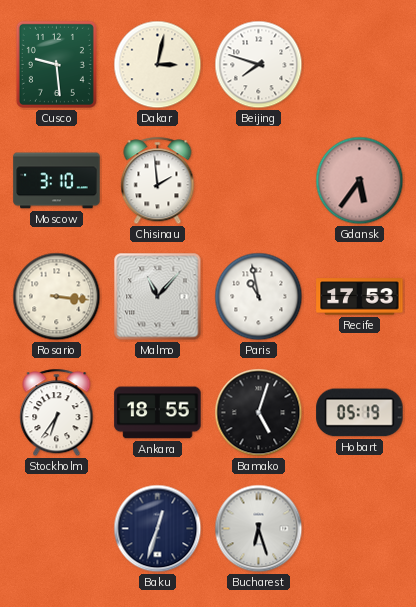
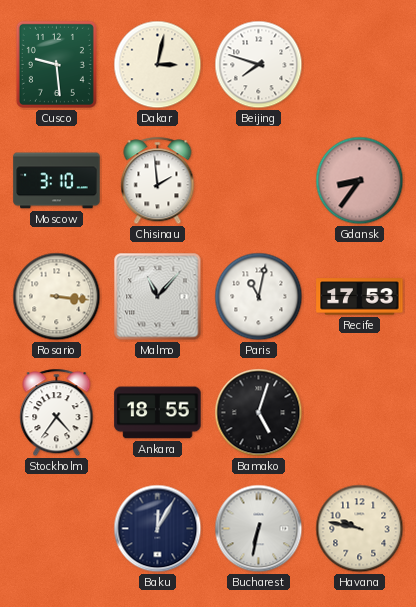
Gdansk: 5:36 -> 8:36
Paris: 10:58 -> 11:02
Stockholm: 6:36 -> 4:36
Hobart: 05:19 -> none
Baku: 12:33 -> 12:05
Bucharest: 6:27 -> 6:32
Havana: none -> 9:47
